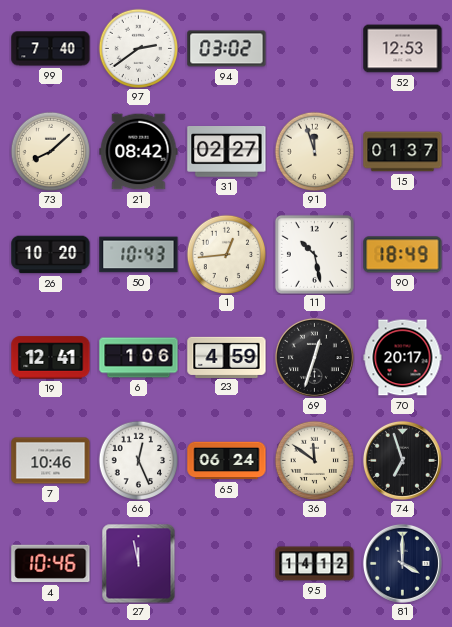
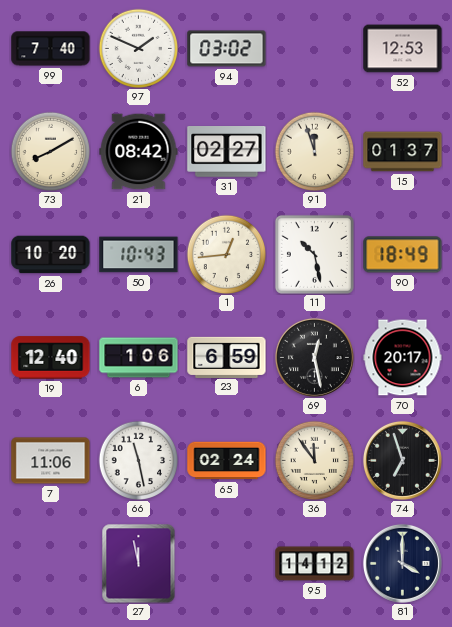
97: 2:39 -> 1:49
73: 8:08 -> 8:10
19: 12:41 -> 12:40
23: 4:59 -> 6:59
69: 12:33 -> 12:28
7: 10:46 -> 11:06
66: 12:26 -> 11:28
65: 06:24 -> 02:24
36: 11:51 -> 11:54
4: 10:46 -> none
